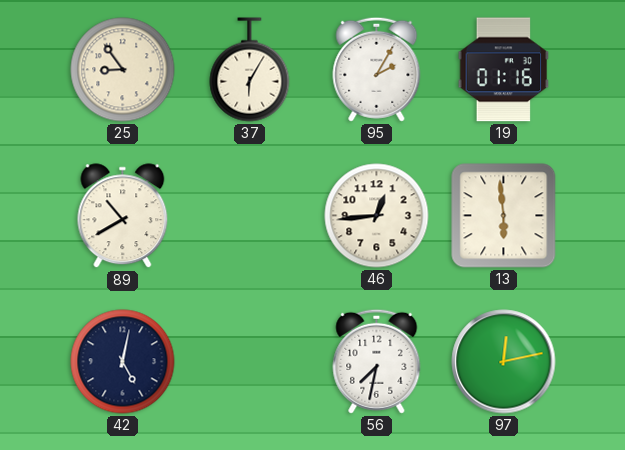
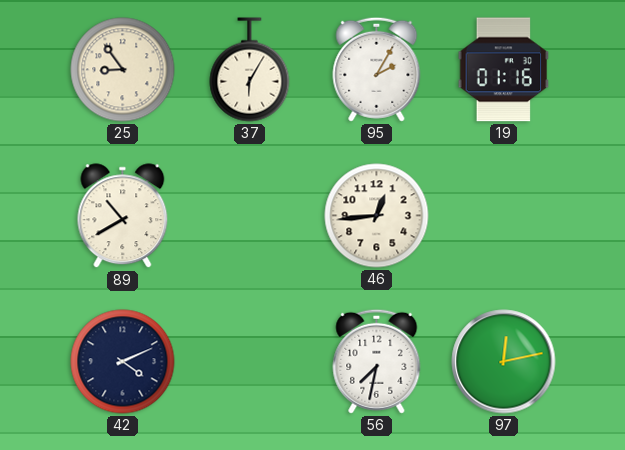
13: 5:59 -> none
42: 5:02 -> 4:11
